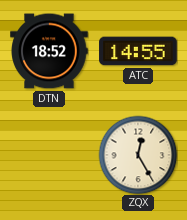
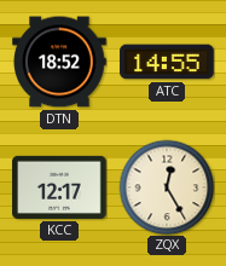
KCC: none -> 12:17
